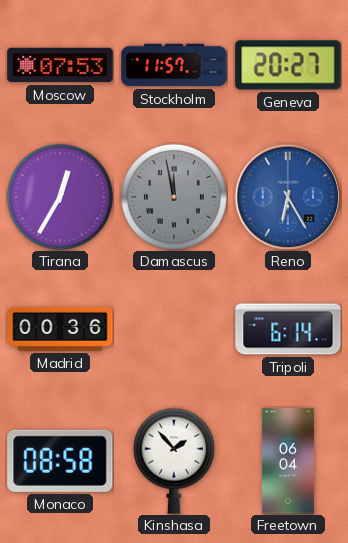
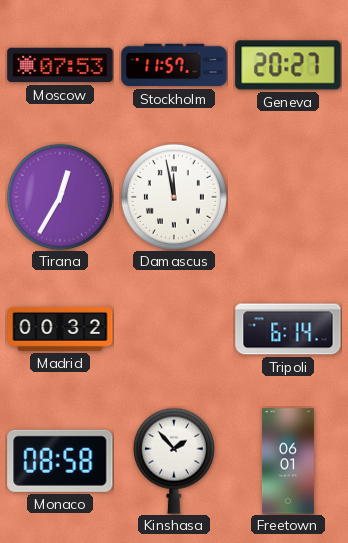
Damascus dial: grey -> white
Reno: 6:25 -> none
Madrid: 00:36 -> 00:32
Freetown: 06:04 -> 06:01
